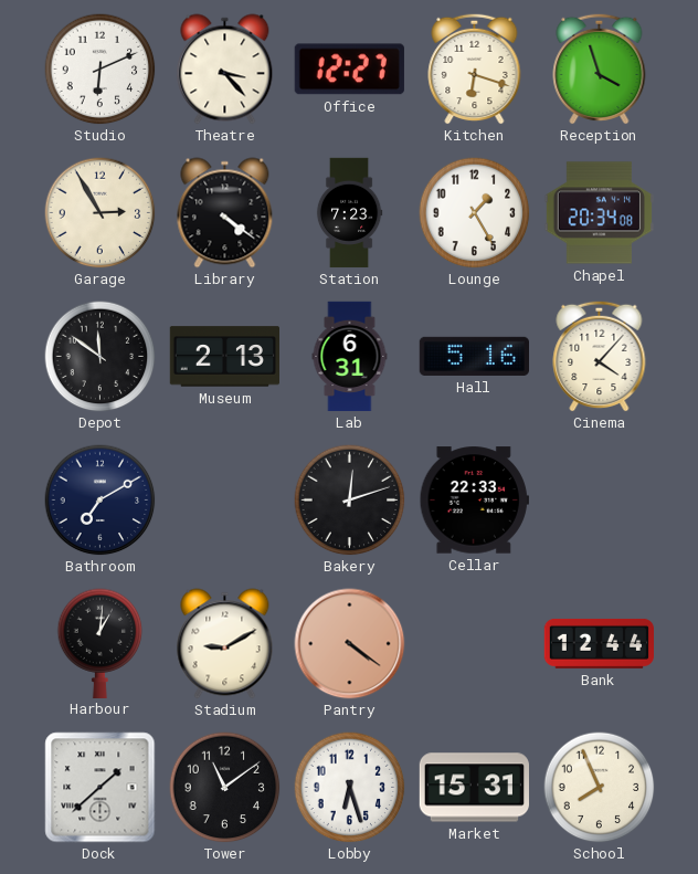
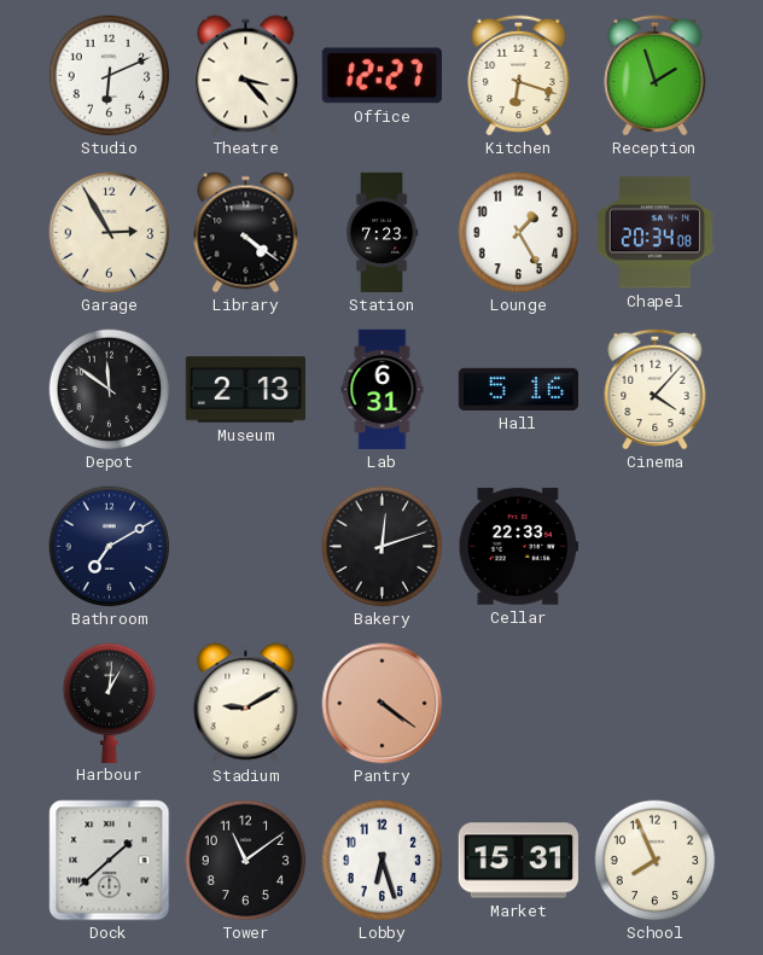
Reception: 3:57 -> 1:57
Bank: 12:44 -> none
